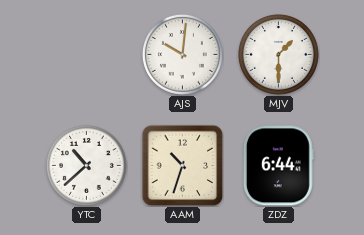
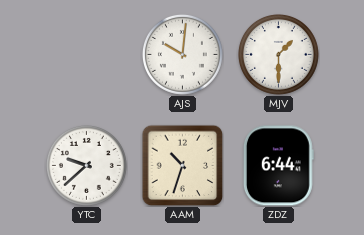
YTC: 10:38 -> 9:38
